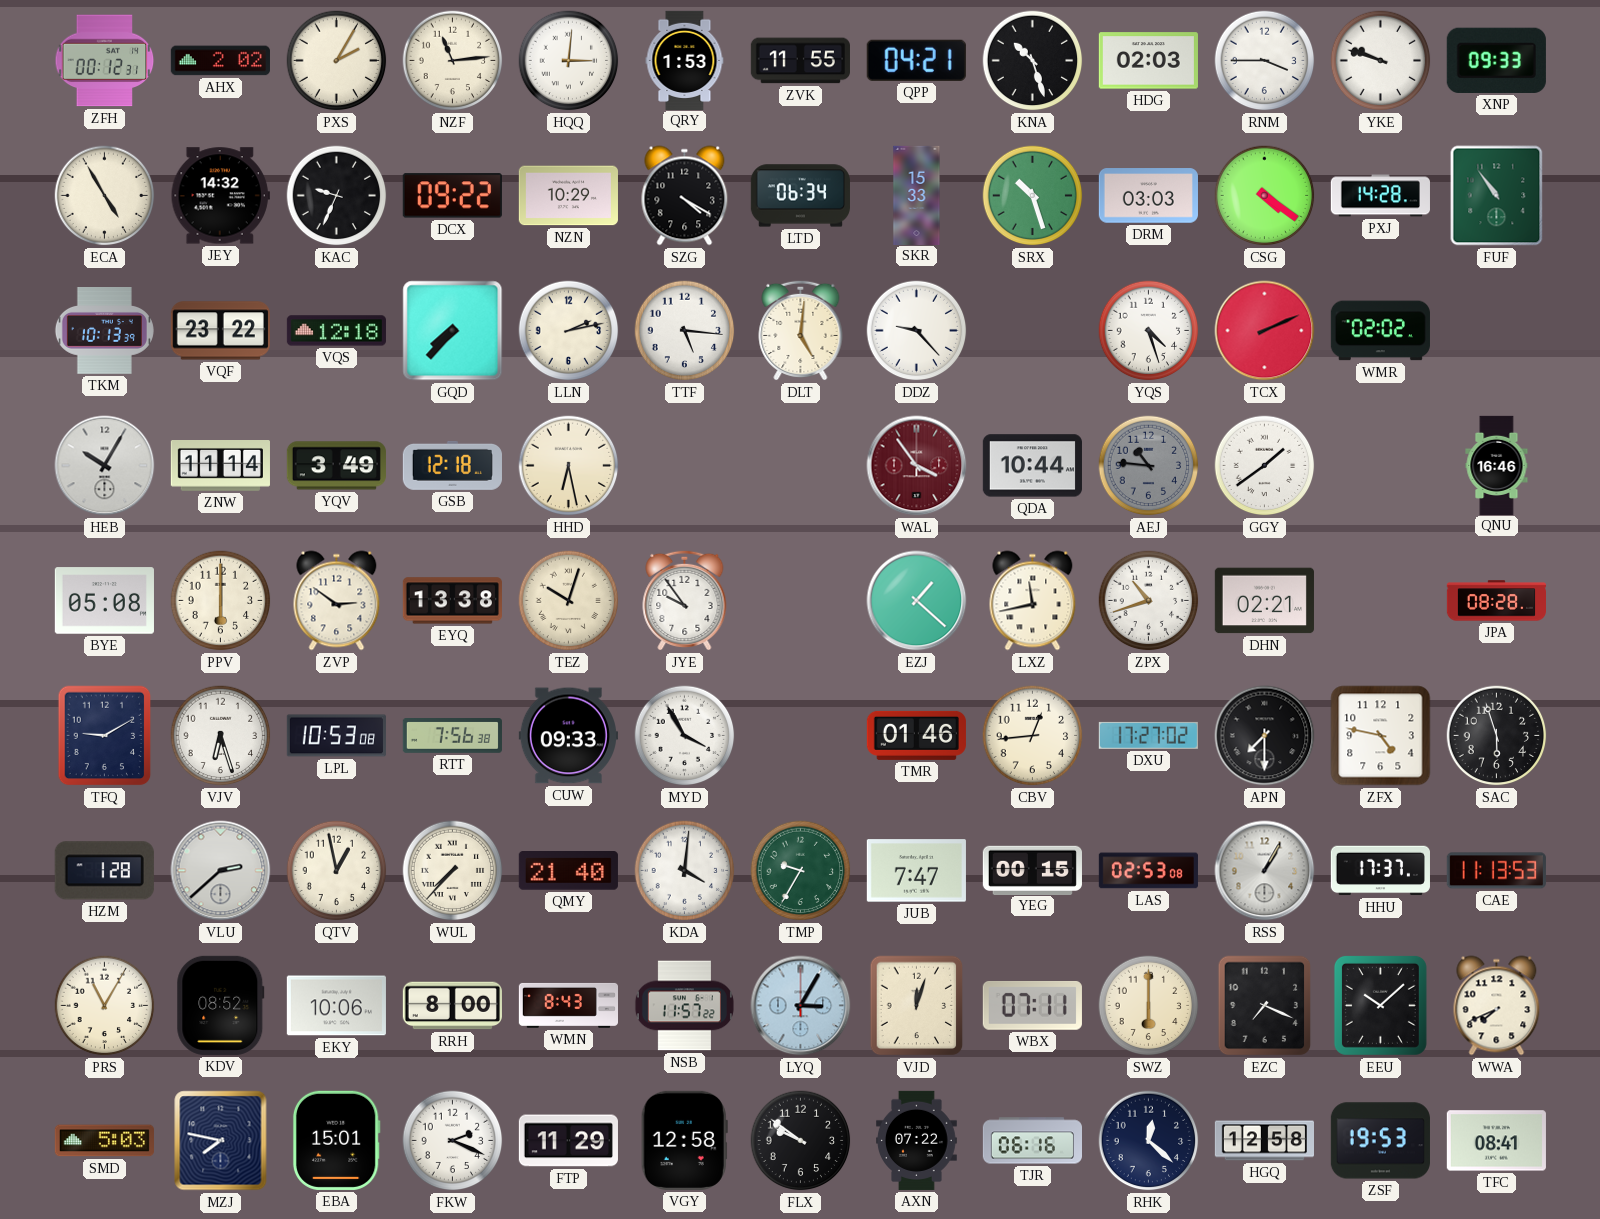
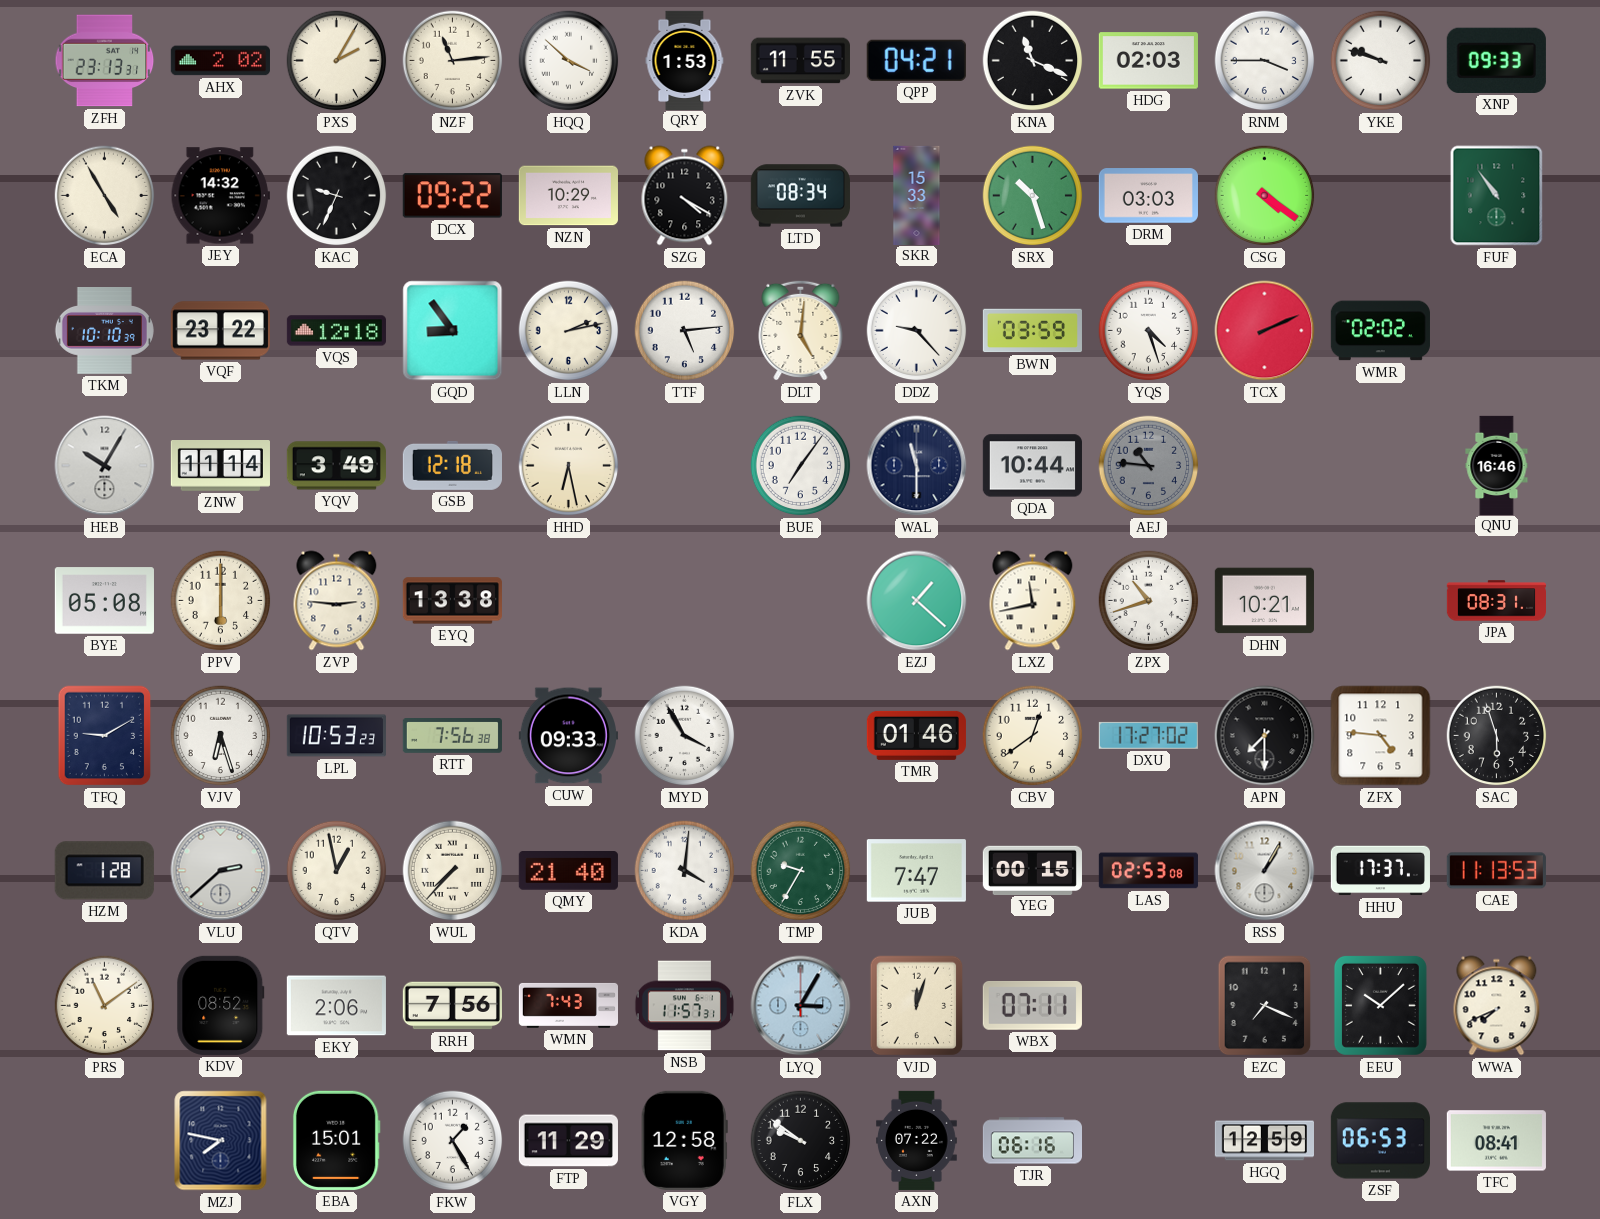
ZFH: 00:12 -> 23:13
HQQ: 3:01 -> 3:52
KNA: 10:27 -> 11:19
LTD: 06:34 -> 08:34
PXJ: 14:28 -> none
TKM: 10:13 -> 10:10
GQD: 7:37 -> 8:54
TTF: 5:16 -> 5:14
BWN: none -> 03:59
BUE: none -> 7:06
WAL: 3:54 -> 11:30
WAL dial: burgundy -> navy
GGY: 1:39 -> none
ZVP: 2:51 -> 2:46
TEZ: 10:03 -> none
JYE: 9:54 -> none
DHN: 02:21 -> 10:21
JPA: 08:28 -> 08:31
LPL: 10:53:08 -> 10:53:23
CBV: 12:44 -> 12:39
ZFX: 4:47 -> 4:46
PRS: 11:05 -> 11:09
EKY: 10:06 -> 2:06
RRH: 8:00 -> 7:56
WMN: 8:43 -> 7:43
NSB: 11:57:22 -> 11:57:31
SWZ: 6:00 -> none
SMD: 5:03 -> none
FKW: 2:19 -> 1:25
RHK: 12:22 -> none
HGQ: 12:58 -> 12:59
ZSF: 19:53 -> 06:53
